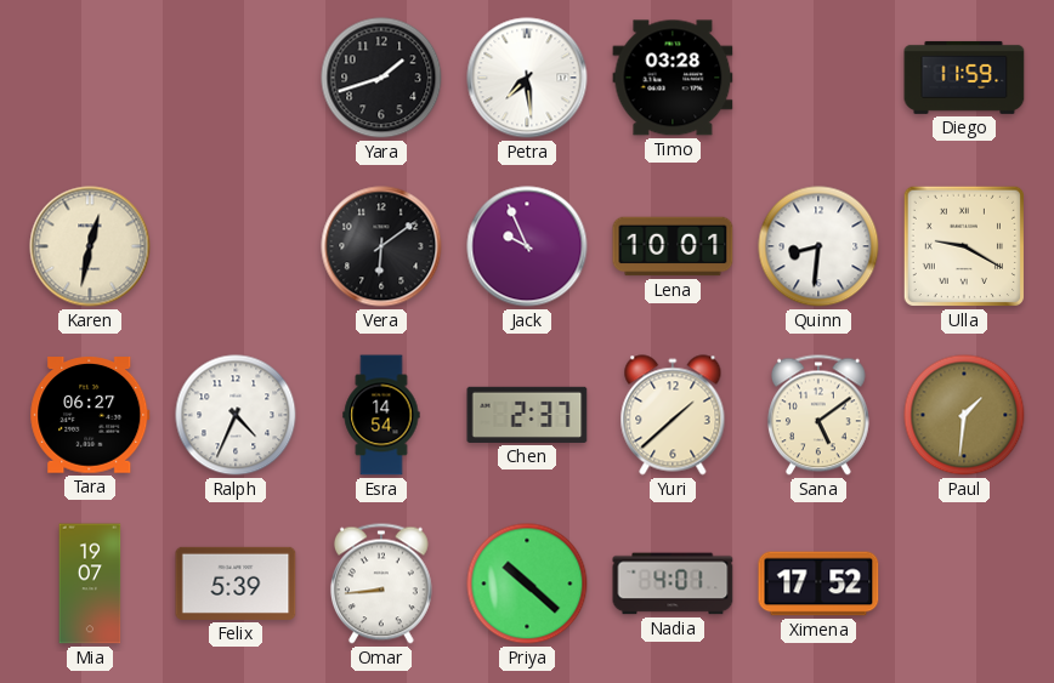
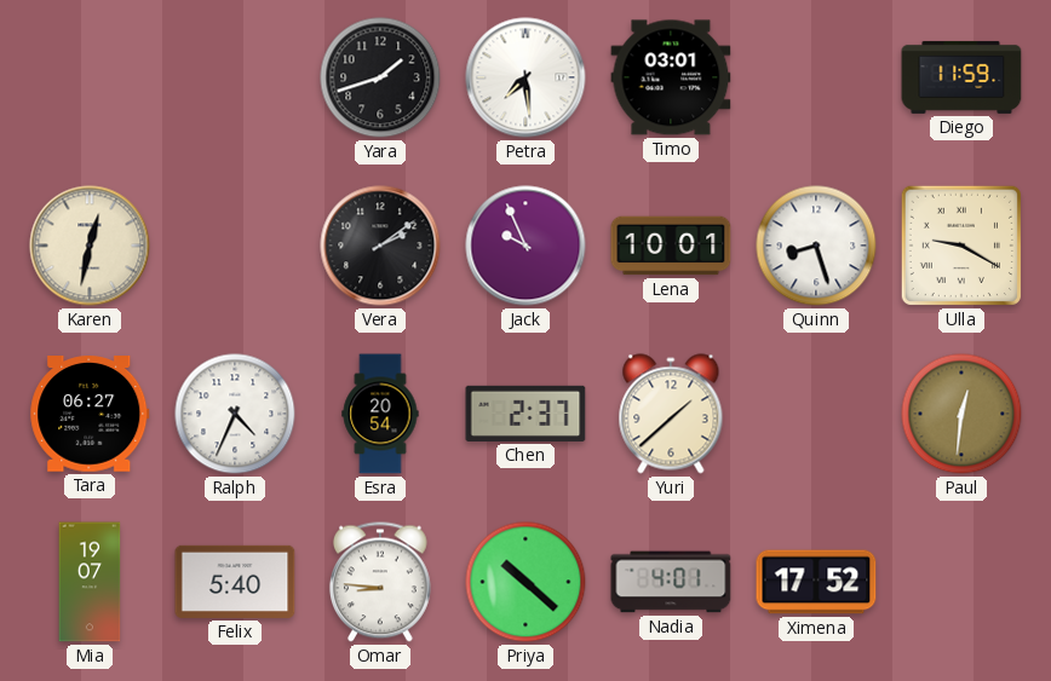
Timo: 03:28 -> 03:01
Vera: 6:09 -> 2:09
Quinn: 8:31 -> 8:27
Esra: 14:54 -> 20:54
Sana: 5:09 -> none
Paul: 1:31 -> 12:31
Felix: 5:39 -> 5:40
Omar: 8:44 -> 8:46
